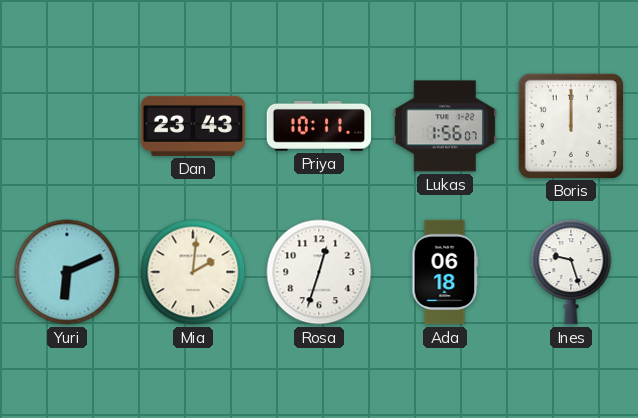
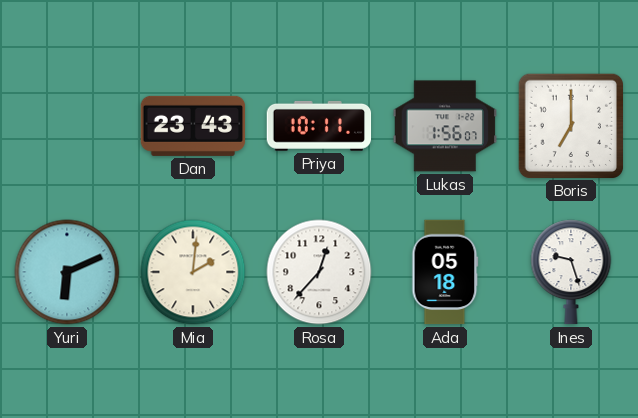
Boris: 12:00 -> 7:00
Rosa: 12:33 -> 12:37
Ada: 06:18 -> 05:18
